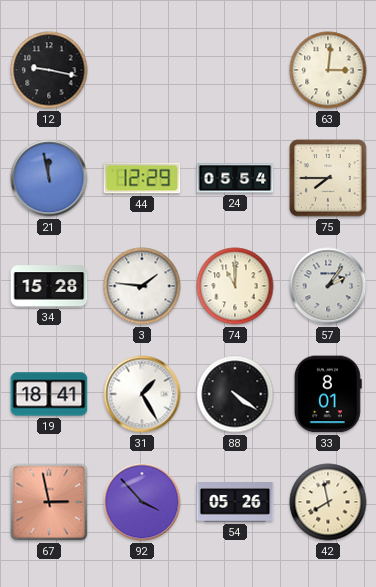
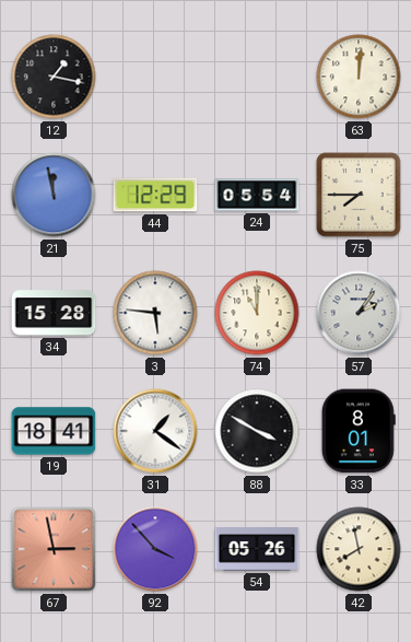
12: 9:17 -> 1:17
63: 3:01 -> 12:01
3: 1:46 -> 5:46
31: 1:25 -> 1:21
88: 4:21 -> 3:50
